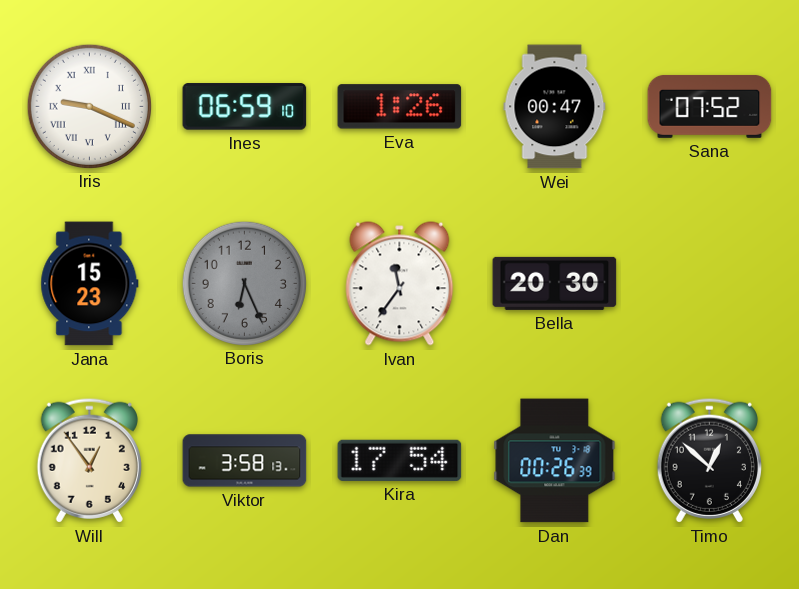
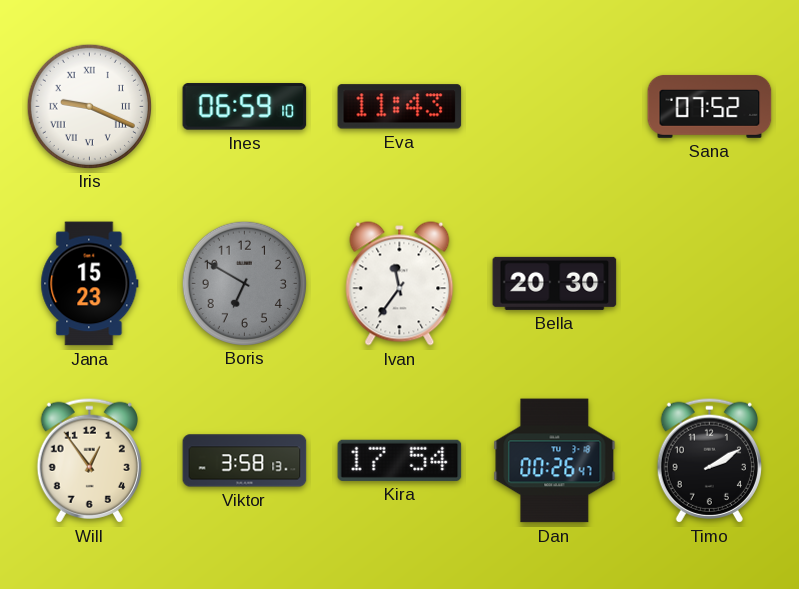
Eva: 1:26 -> 11:43
Wei: 00:47 -> none
Boris: 6:26 -> 6:50
Dan: 00:26:39 -> 00:26:47
Timo: 12:52 -> 2:10
